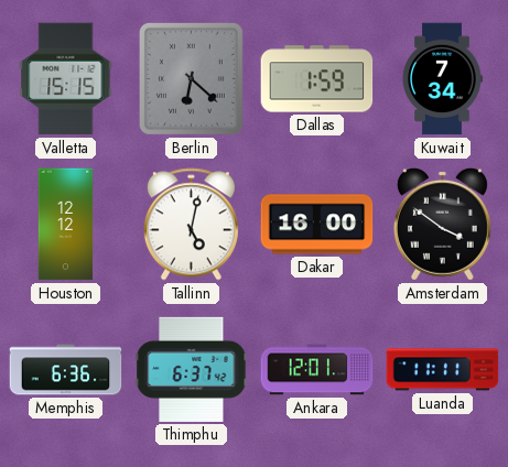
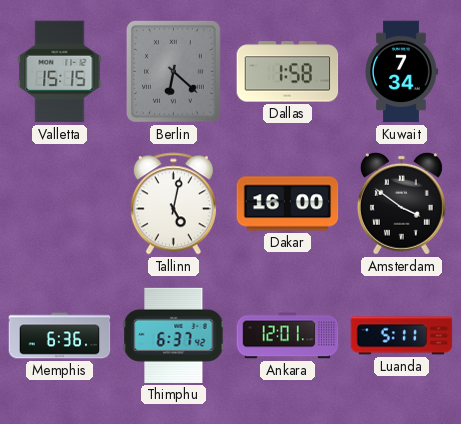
Dallas: 1:59 -> 1:58
Houston: 12:12 -> none
Luanda: 11:11 -> 5:11
